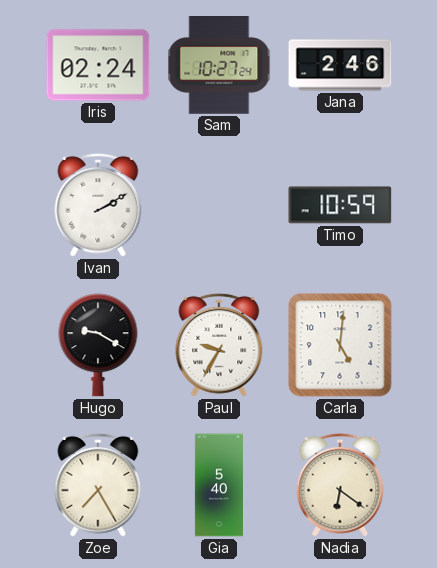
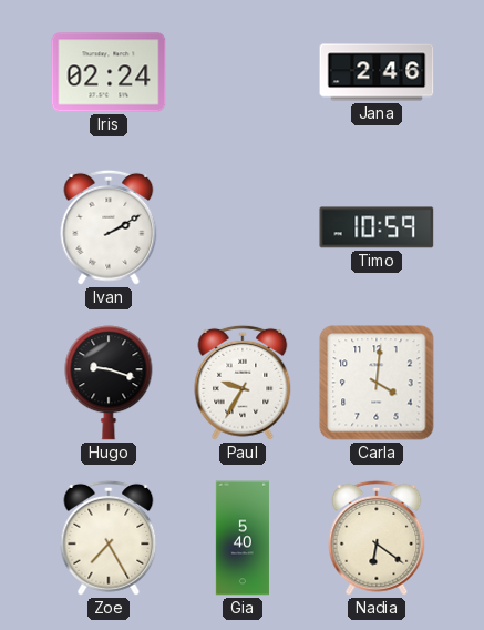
Sam: 10:27 -> none
Hugo: 9:20 -> 9:18
Carla: 5:01 -> 4:01
